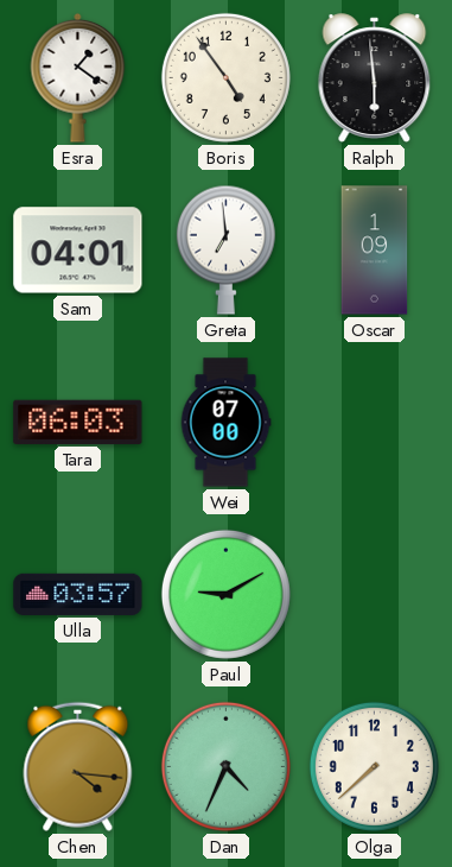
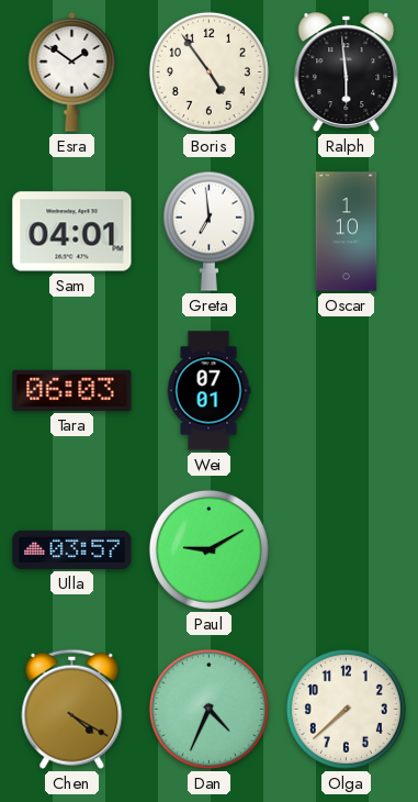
Esra: 1:21 -> 1:51
Oscar: 1:09 -> 1:10
Wei: 07:00 -> 07:01
Chen: 4:16 -> 4:20
